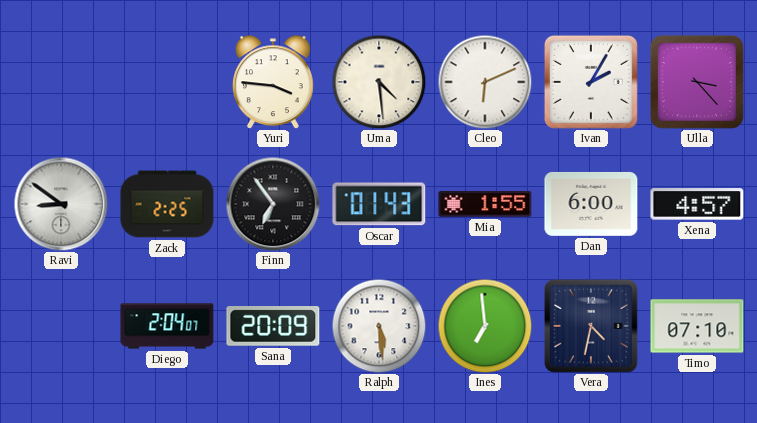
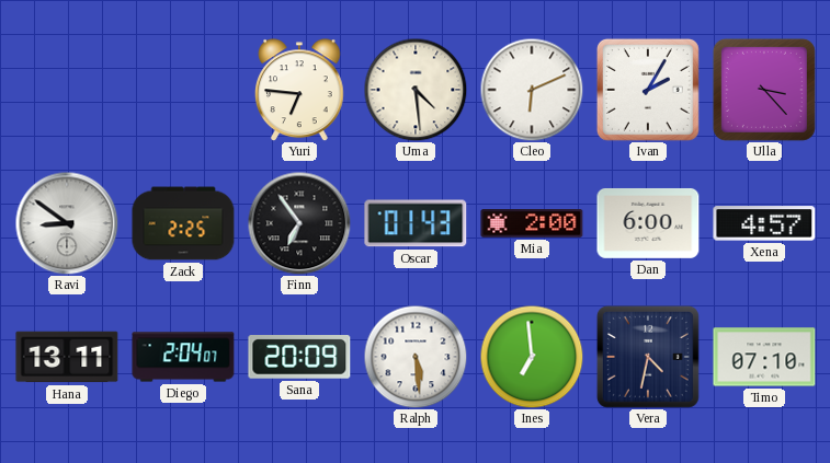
Yuri: 3:46 -> 6:46
Mia: 1:55 -> 2:00
Hana: none -> 13:11
